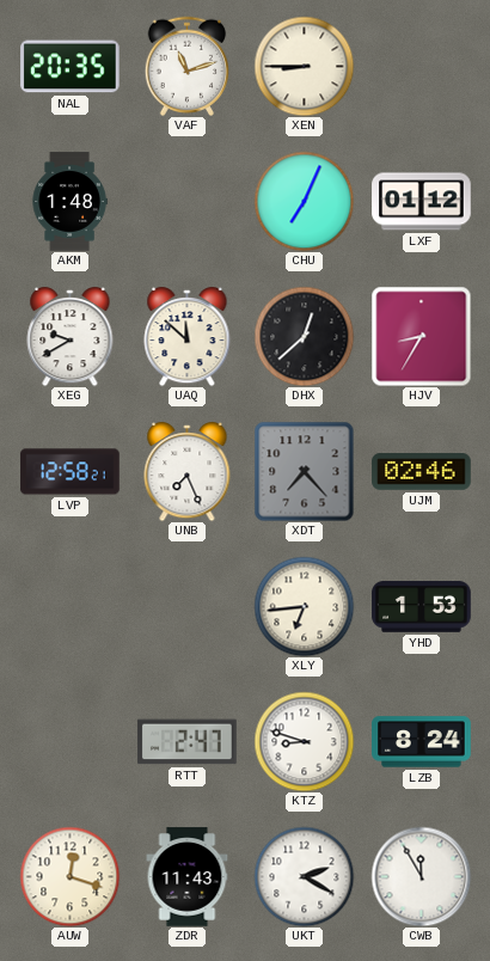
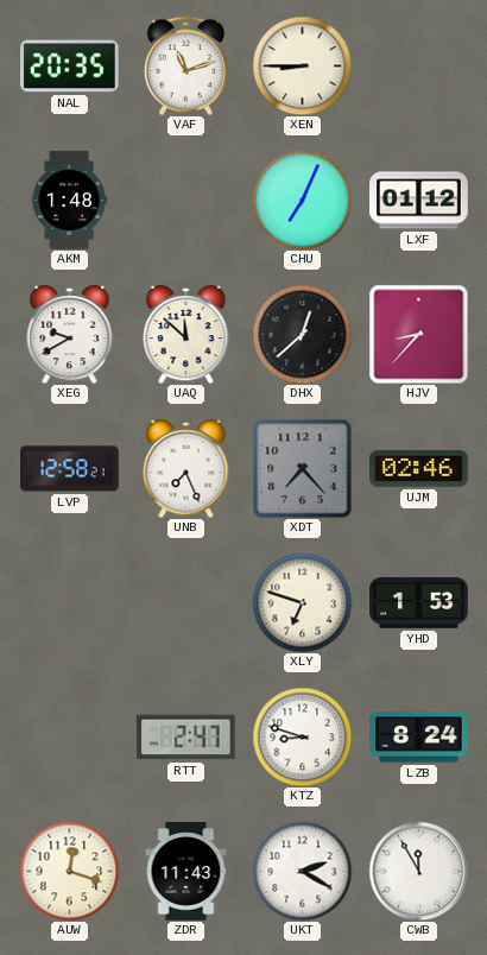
HJV: 8:35 -> 8:37
XLY: 6:44 -> 6:48
